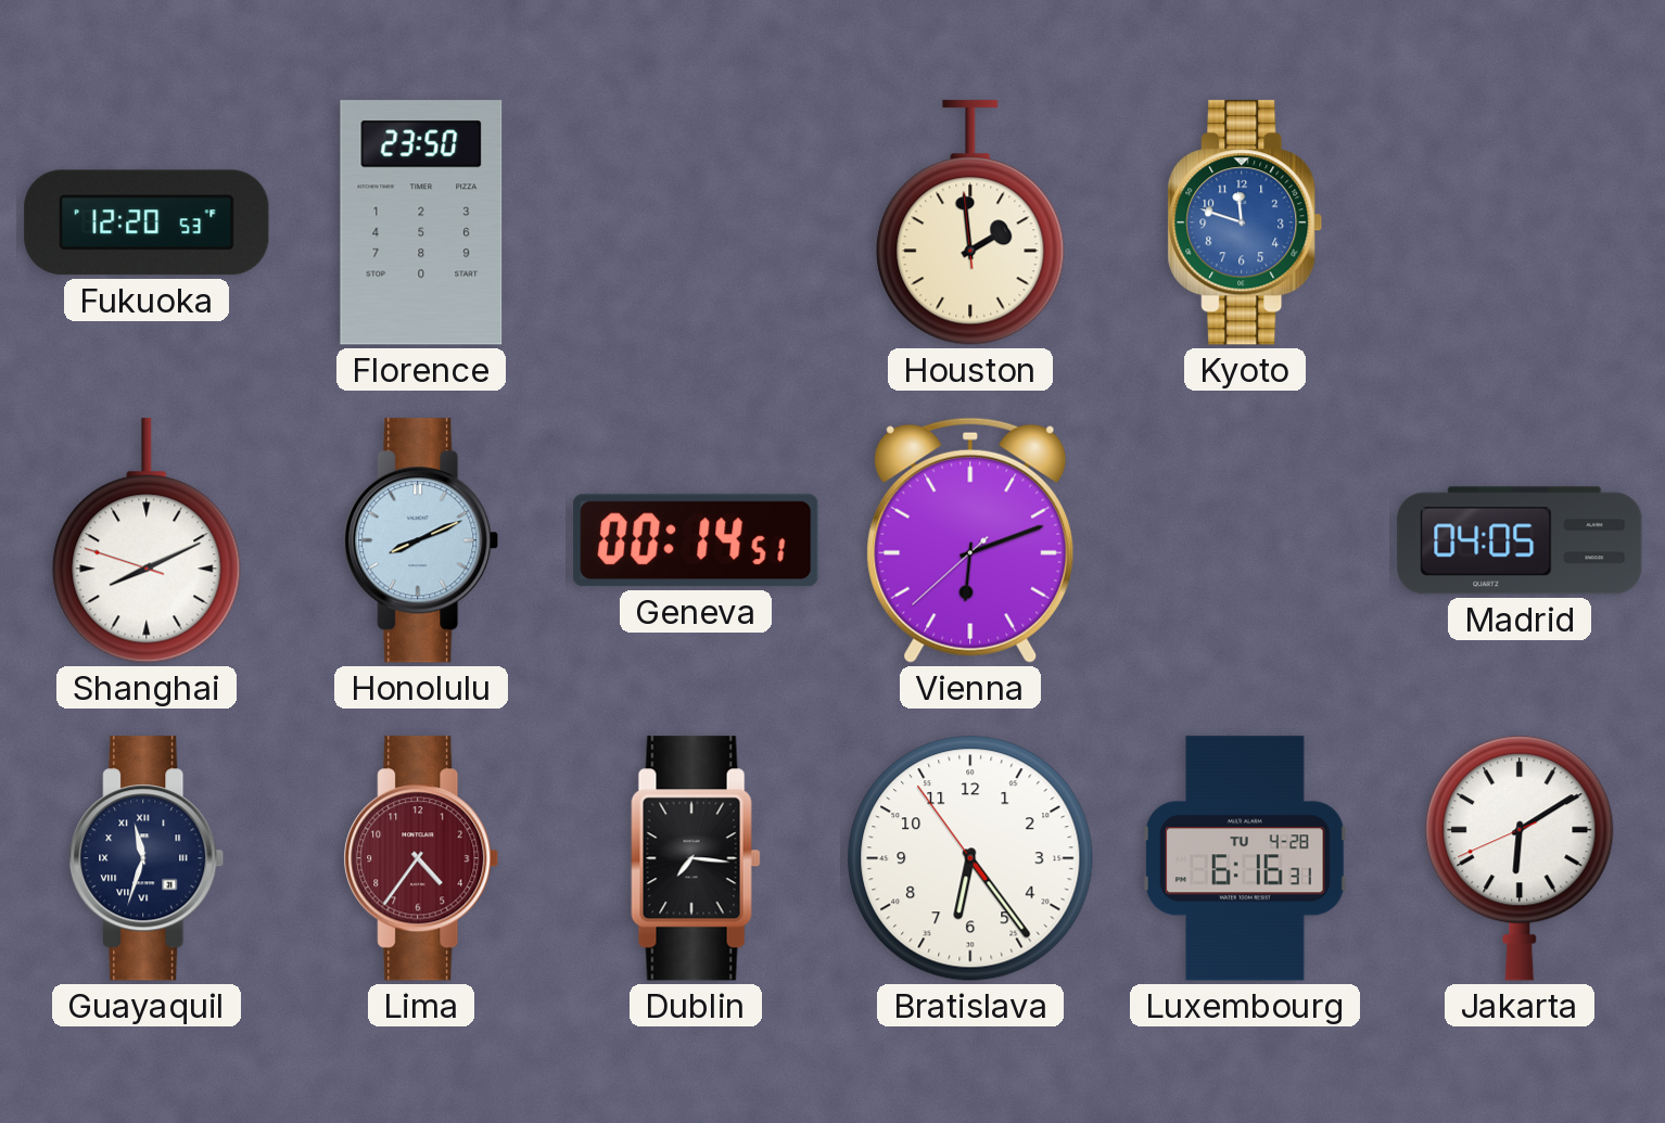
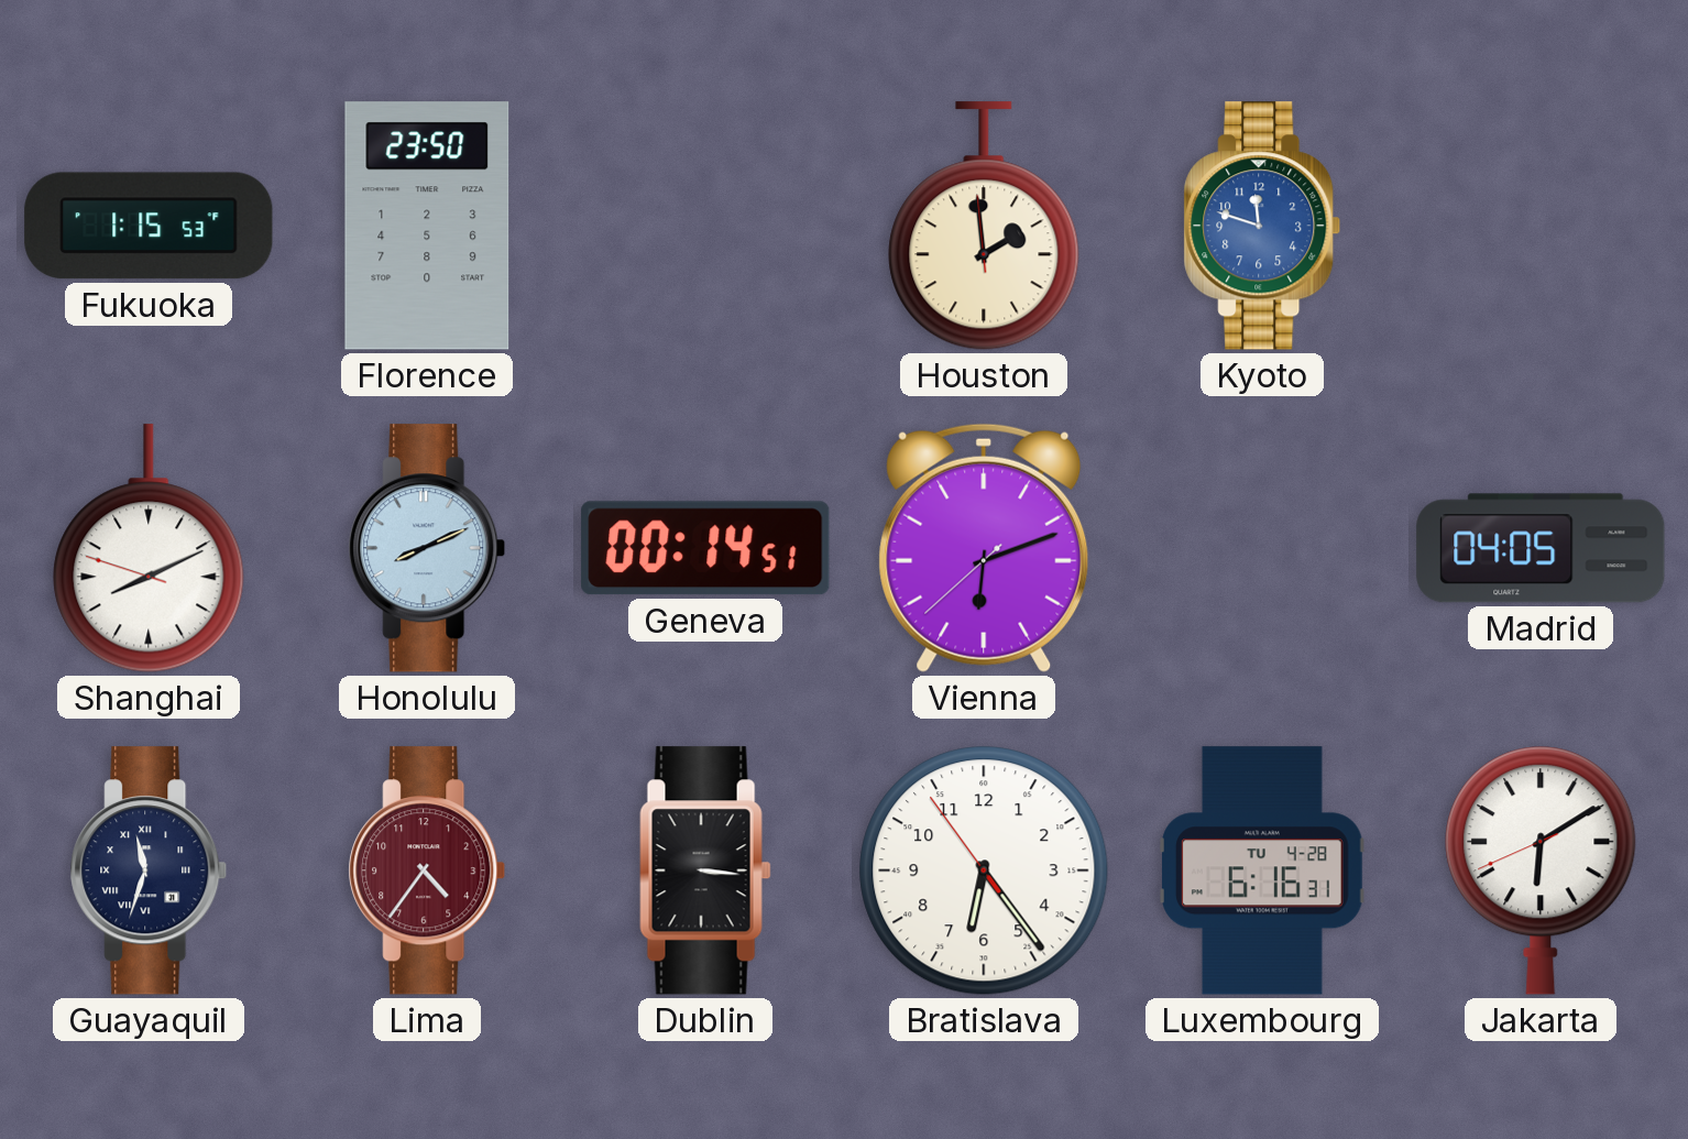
Fukuoka: 12:20 -> 1:15
Dublin: 7:16 -> 3:16
